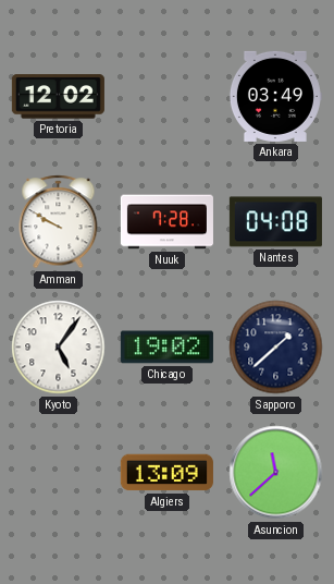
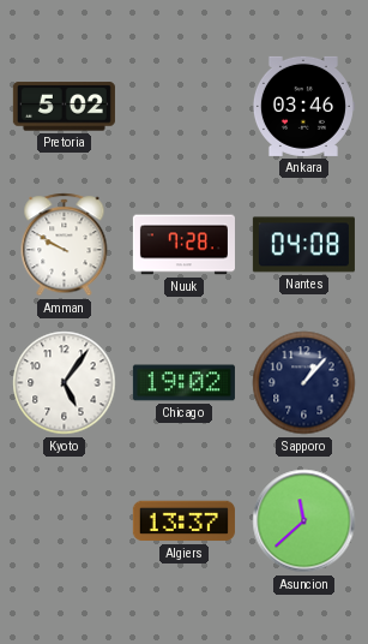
Pretoria: 12:02 -> 5:02
Ankara: 03:49 -> 03:46
Sapporo: 1:38 -> 1:07
Algiers: 13:09 -> 13:37
